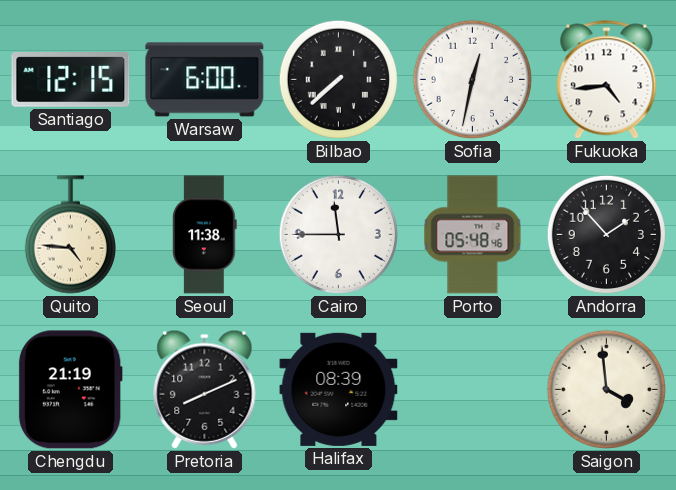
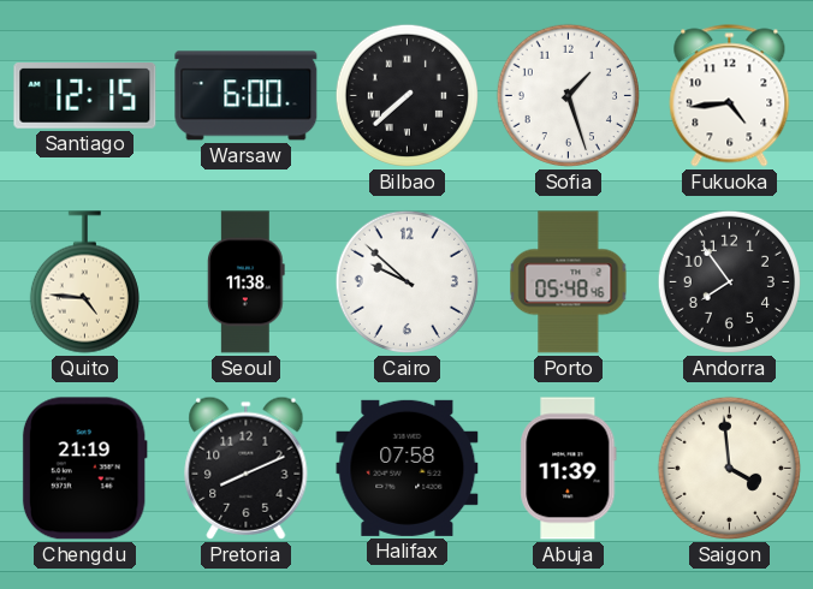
Sofia: 12:32 -> 1:27
Cairo: 11:45 -> 9:52
Andorra: 1:53 -> 7:54
Halifax: 08:39 -> 07:58
Abuja: none -> 11:39
